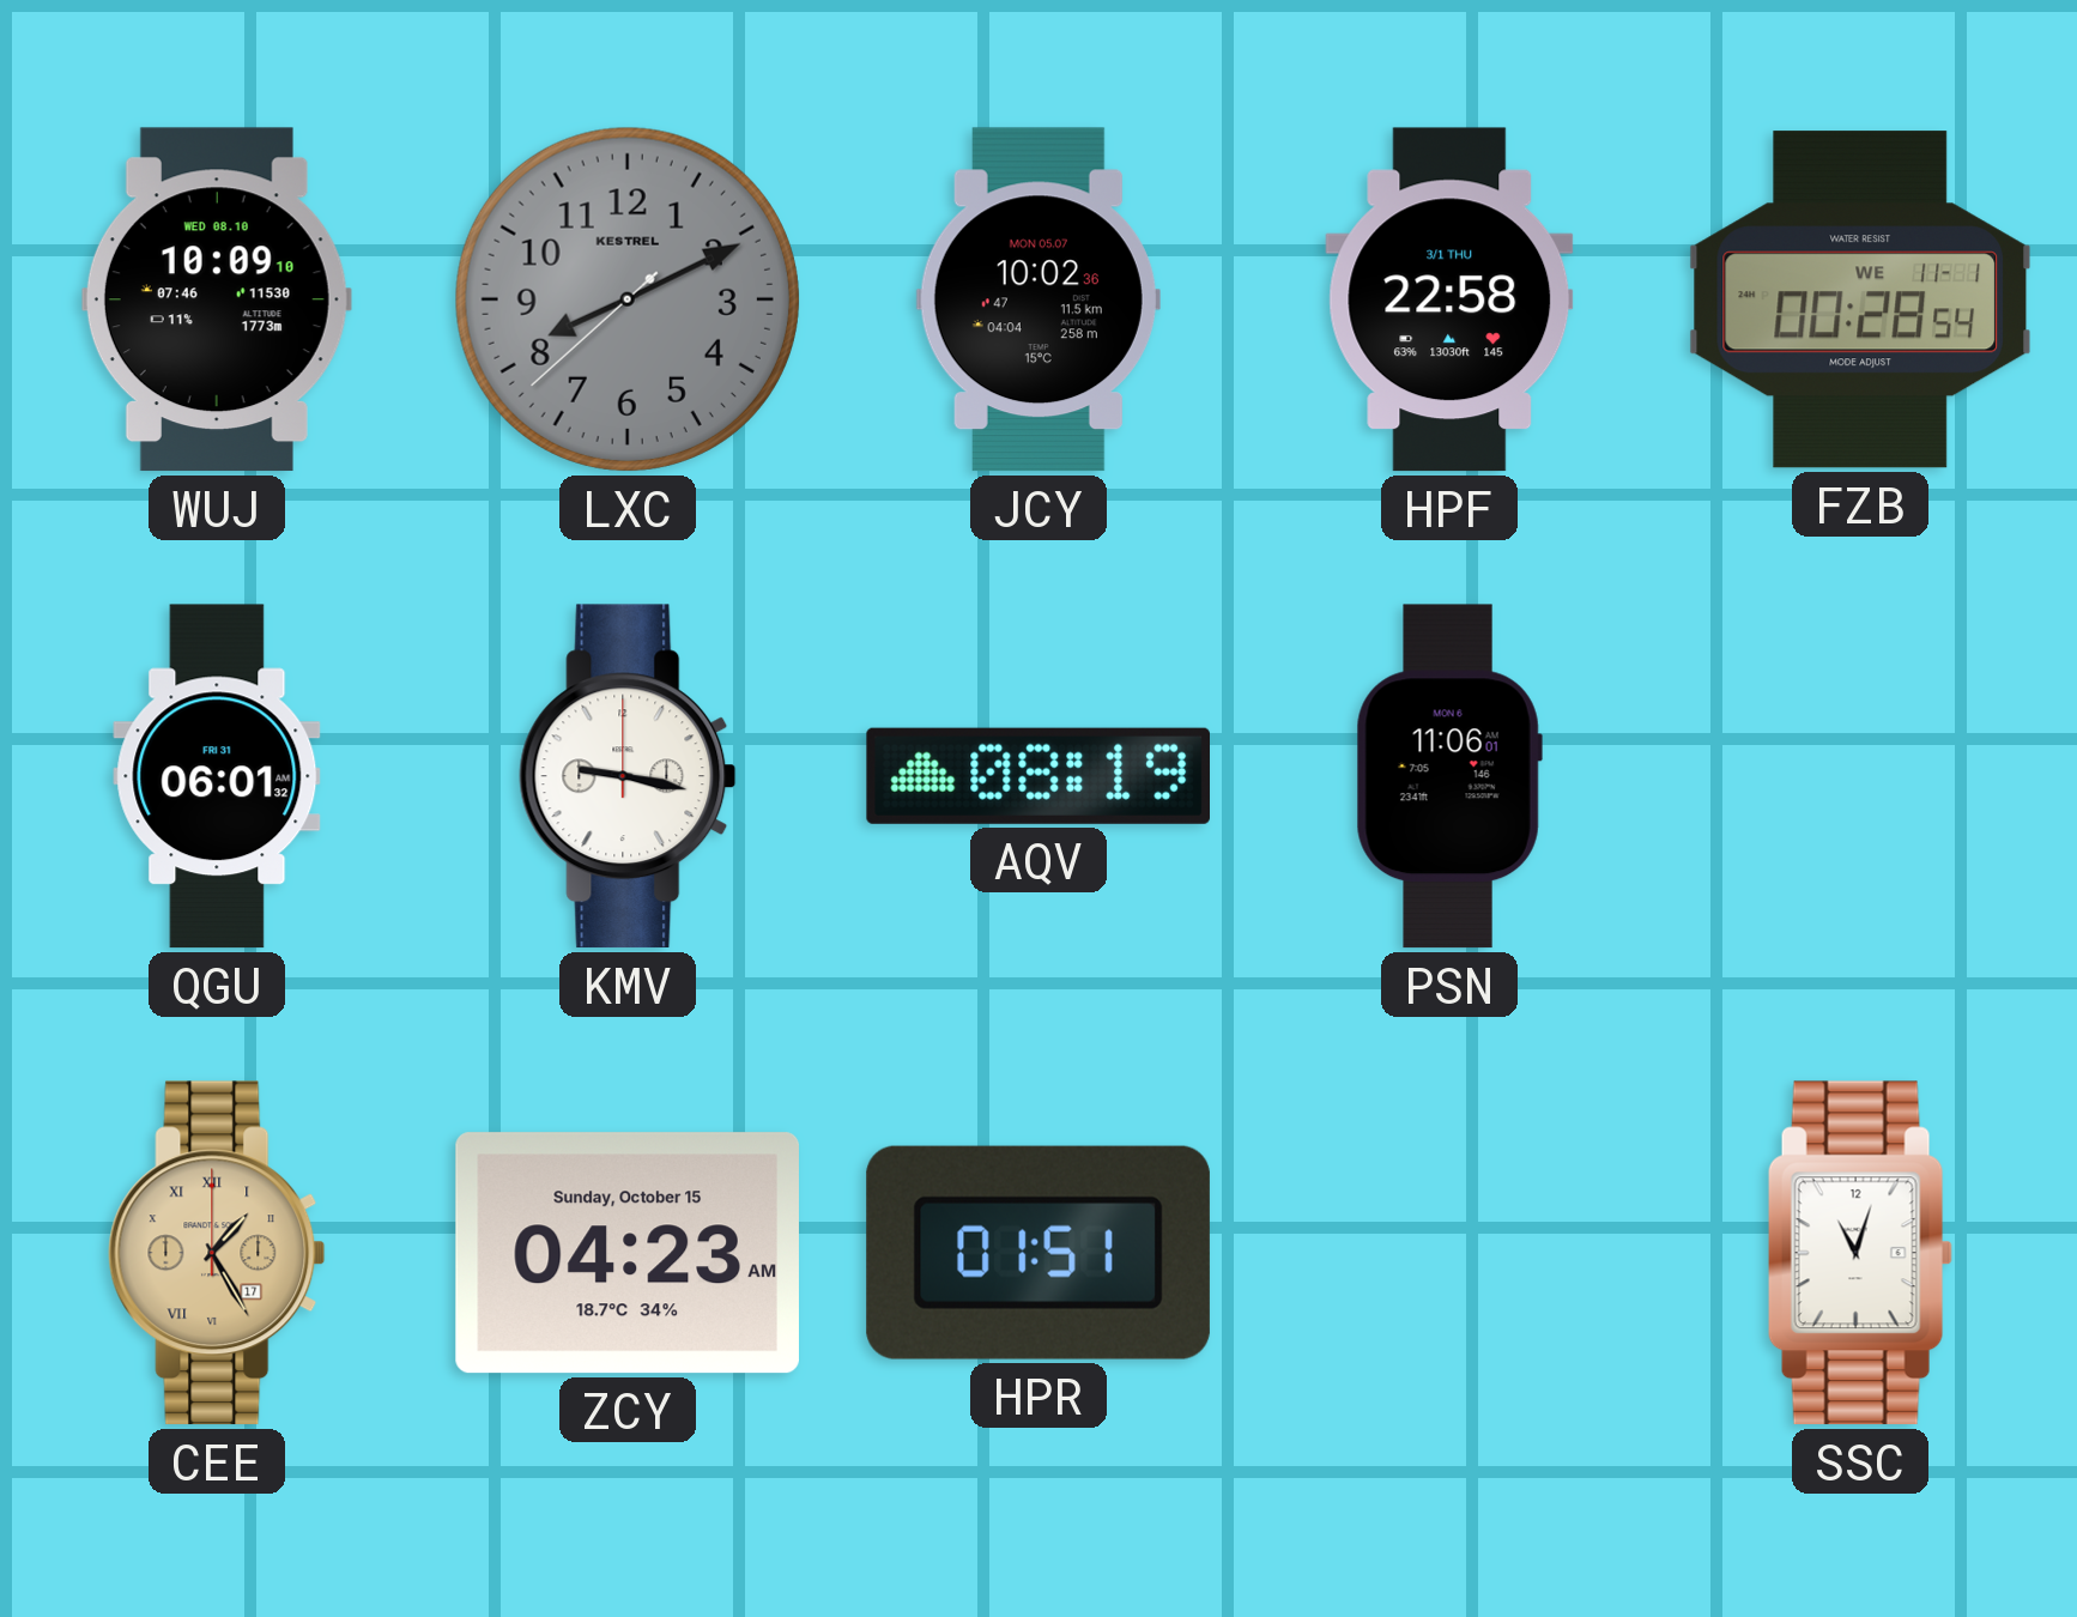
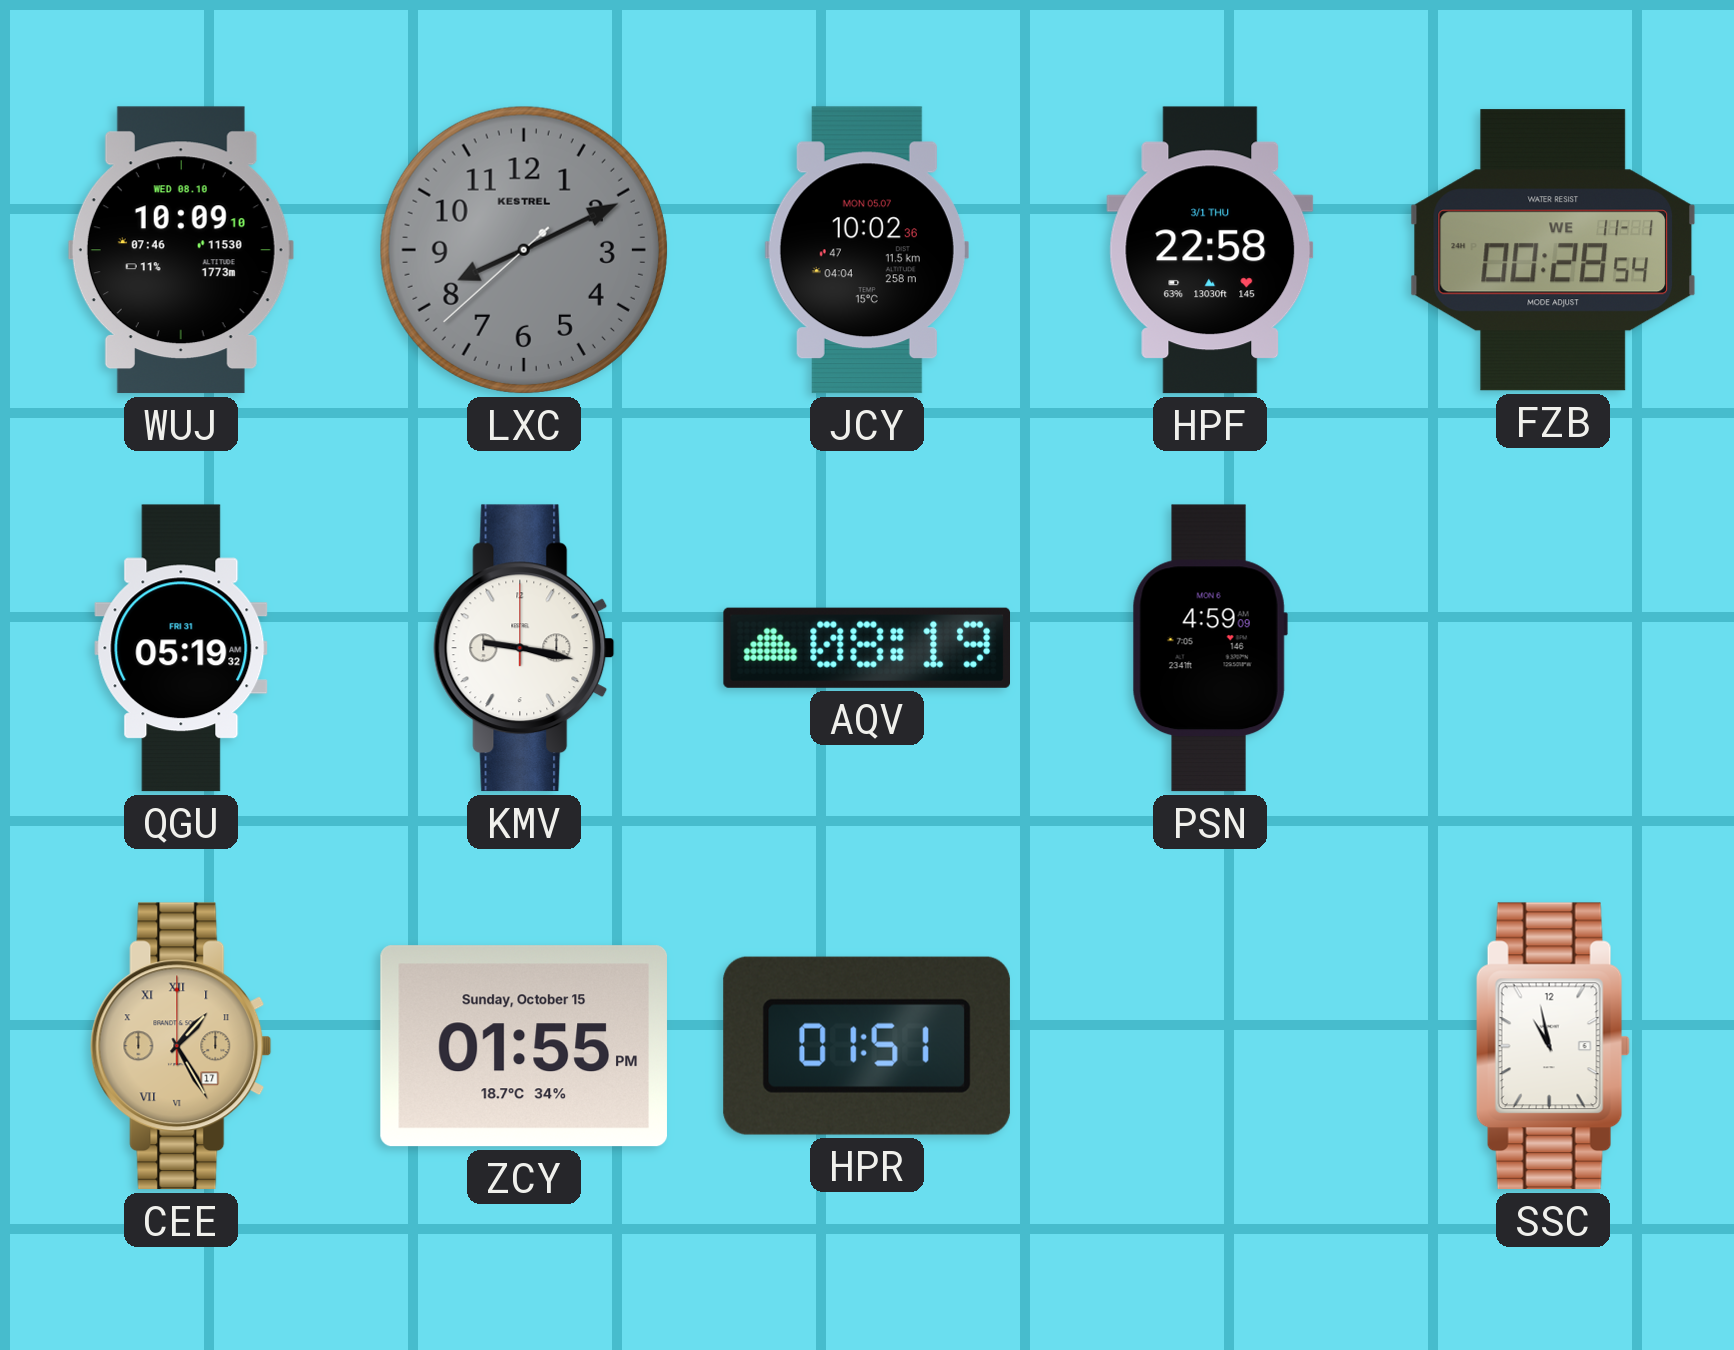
QGU: 06:01 -> 05:19
PSN: 11:06 -> 4:59
ZCY: 04:23 -> 01:55
SSC: 11:03 -> 10:58
